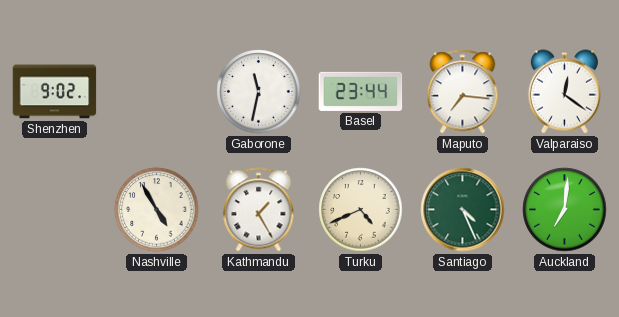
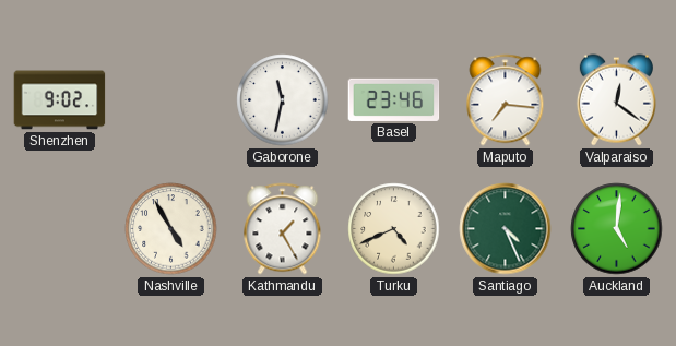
Basel: 23:44 -> 23:46
Auckland: 7:01 -> 5:01
